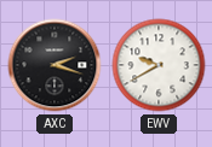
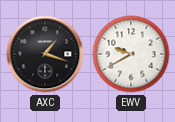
AXC: 2:18 -> 1:18
